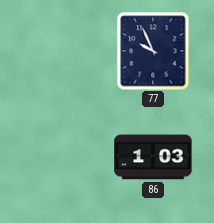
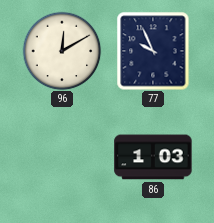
96: none -> 12:10
